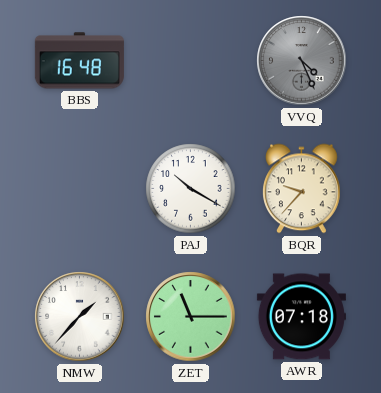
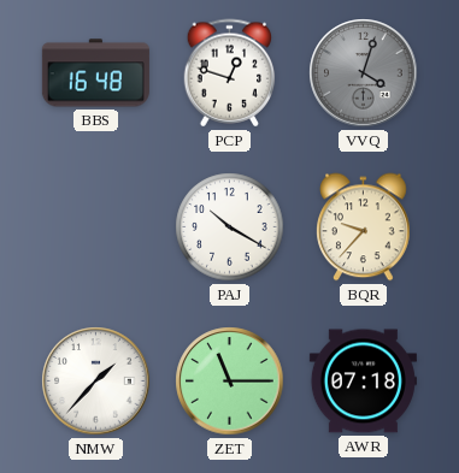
PCP: none -> 12:48
VVQ: 4:26 -> 4:03
